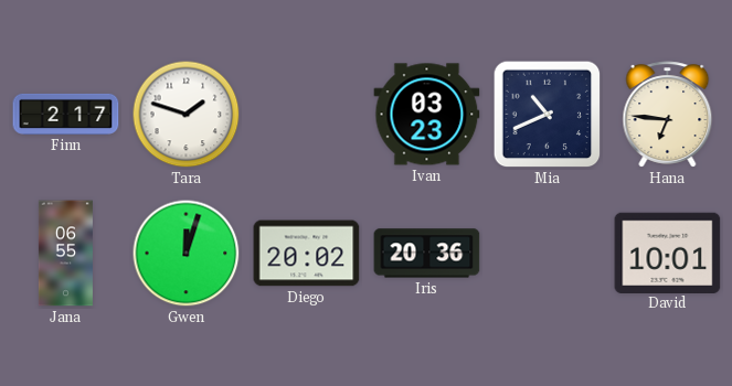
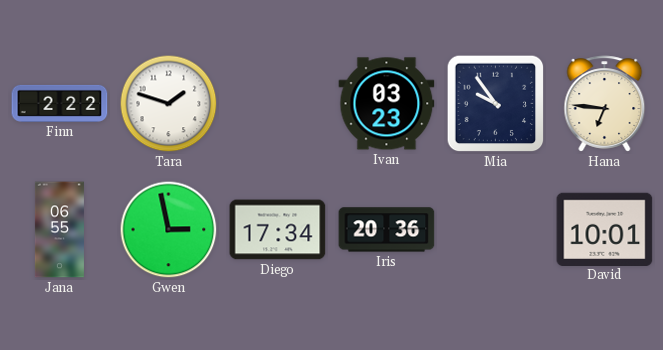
Finn: 2:17 -> 2:22
Mia: 10:41 -> 9:54
Gwen: 12:03 -> 2:58
Diego: 20:02 -> 17:34
